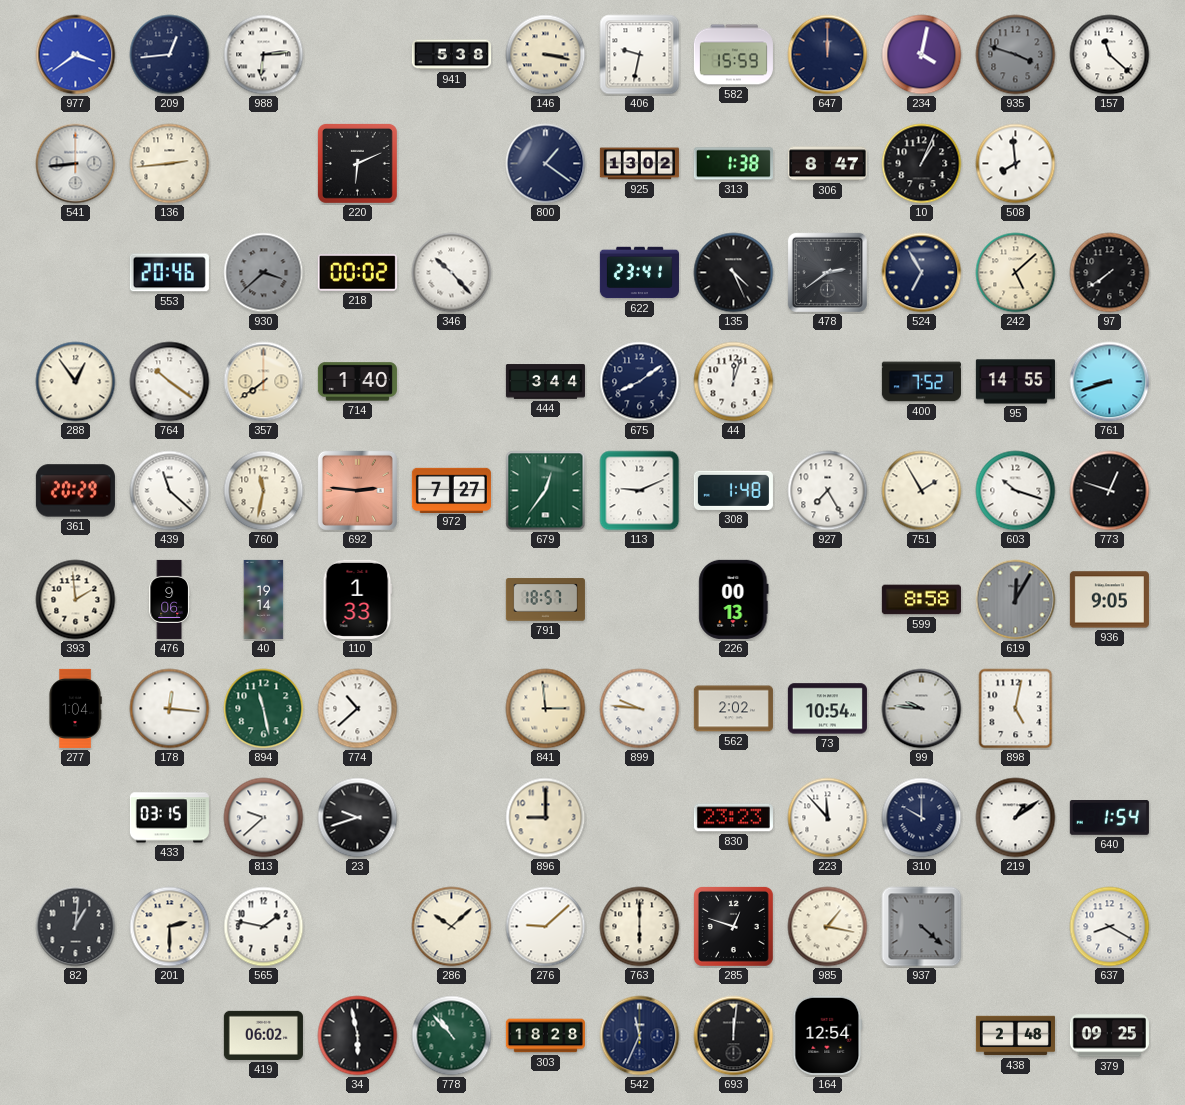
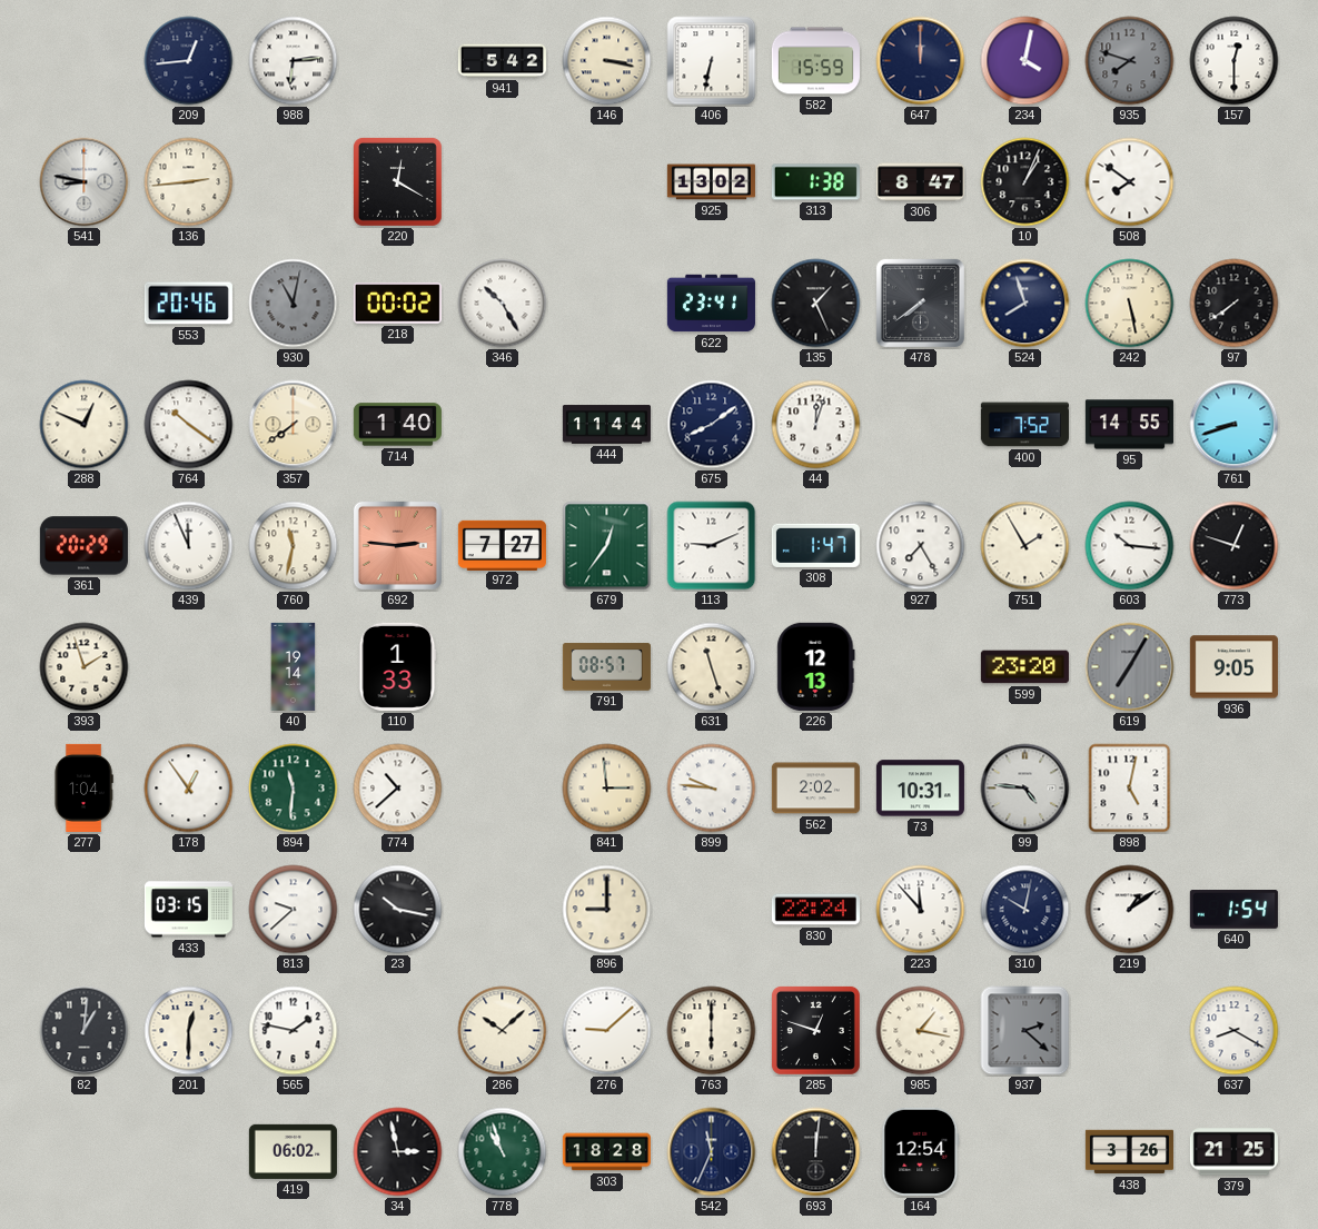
977: 3:39 -> none
941: 5:38 -> 5:42
406: 9:32 -> 6:32
935: 3:48 -> 7:48
157: 11:22 -> 12:30
541: 8:44 -> 8:47
220: 6:11 -> 12:20
800: 1:21 -> none
508: 7:59 -> 7:51
930: 3:38 -> 11:02
346: 10:23 -> 10:25
135: 4:26 -> 1:26
478: 2:39 -> 7:39
524: 6:55 -> 7:57
242: 5:08 -> 5:28
288: 12:54 -> 12:49
444: 3:44 -> 11:44
439: 11:22 -> 11:56
308: 1:48 -> 1:47
603: 10:18 -> 10:16
393: 1:59 -> 1:57
476: 9:06 -> none
791: 18:57 -> 08:57
631: none -> 11:27
226: 00:13 -> 12:13
599: 8:58 -> 23:20
619: 12:05 -> 7:05
178: 12:16 -> 12:54
894: 11:28 -> 11:31
73: 10:54 -> 10:31
99: 9:46 -> 4:46
23: 9:42 -> 10:17
830: 23:23 -> 22:24
310: 10:00 -> 10:02
201: 2:30 -> 12:30
937: 4:22 -> 2:22
34: 5:58 -> 2:58
778: 10:53 -> 10:57
438: 2:48 -> 3:26
379: 09:25 -> 21:25
